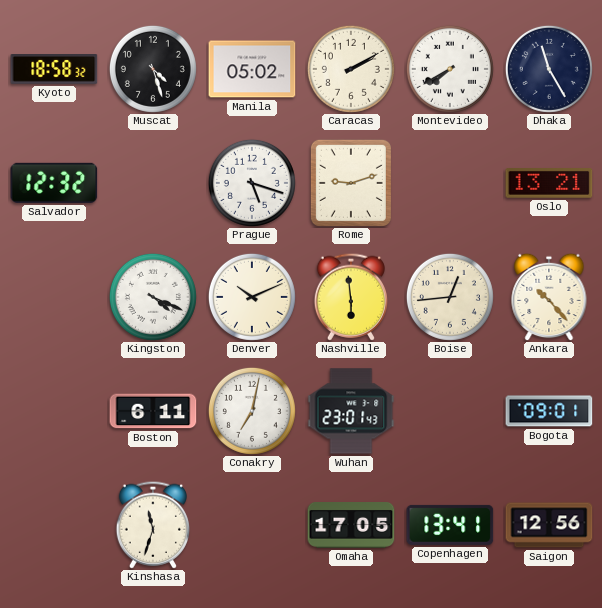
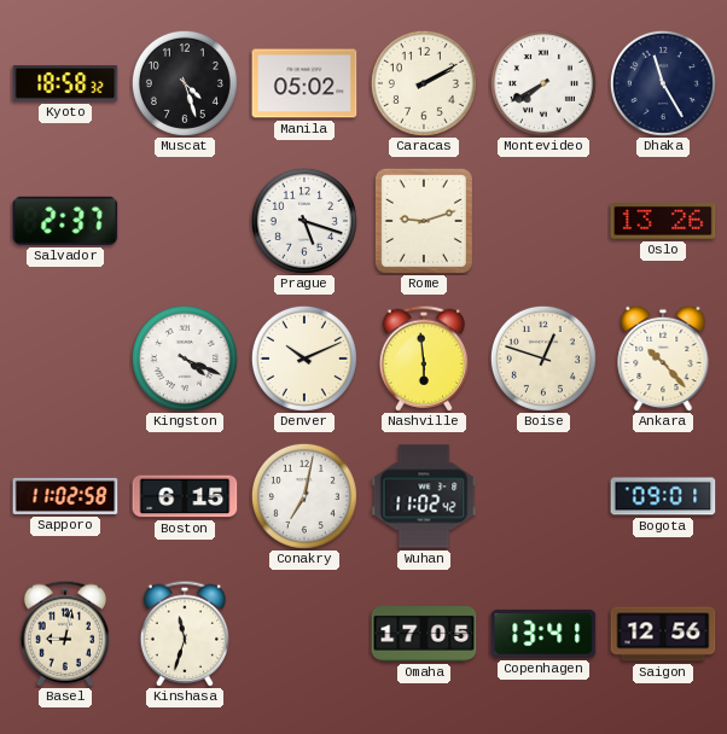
Salvador: 12:32 -> 2:37
Oslo: 13:21 -> 13:26
Boise: 12:44 -> 12:48
Sapporo: none -> 11:02
Boston: 6:11 -> 6:15
Wuhan: 23:01 -> 11:02
Basel: none -> 9:02
